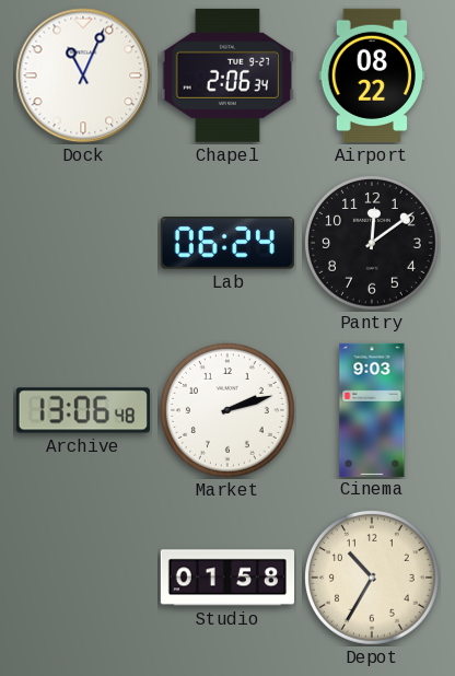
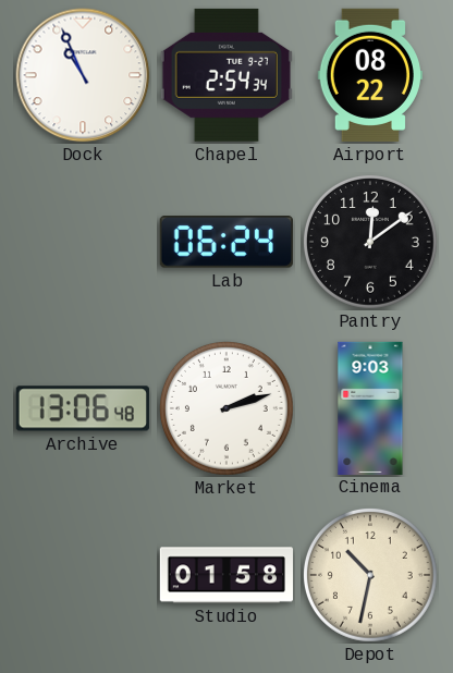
Dock: 11:04 -> 10:56
Chapel: 2:06 -> 2:54
Depot: 10:35 -> 10:32
